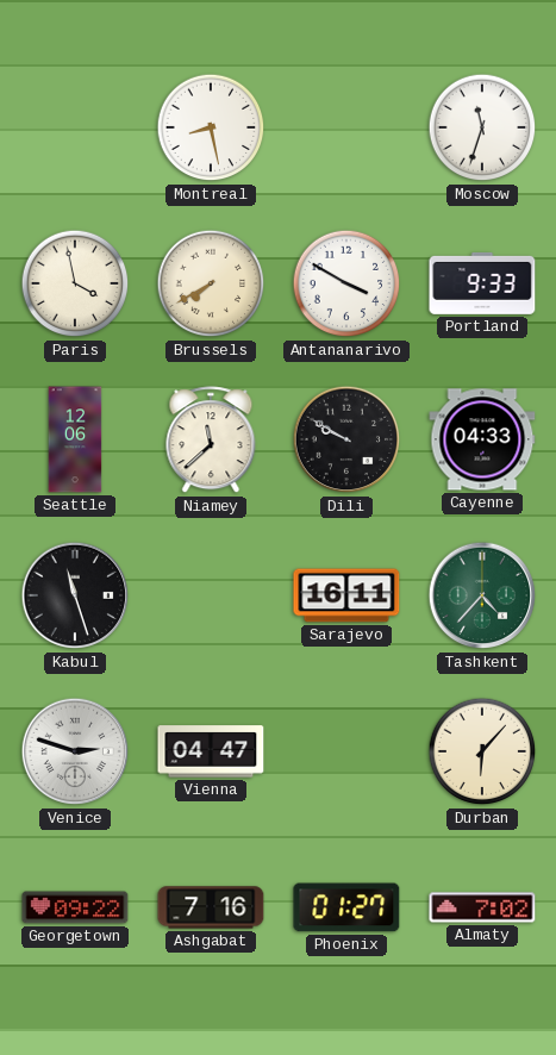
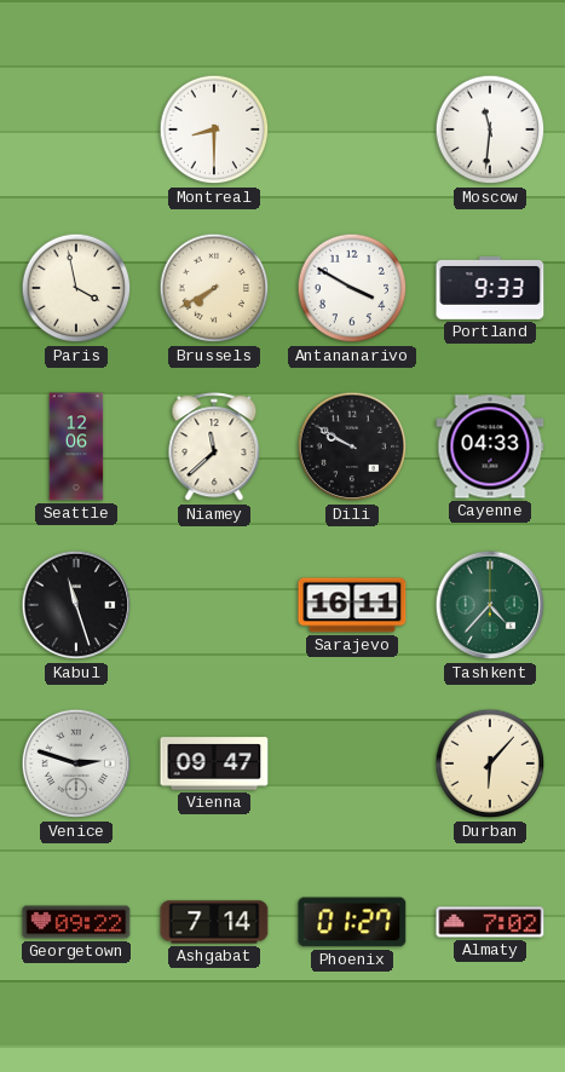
Montreal: 8:28 -> 8:30
Moscow: 11:33 -> 11:31
Vienna: 04:47 -> 09:47
Ashgabat: 7:16 -> 7:14
